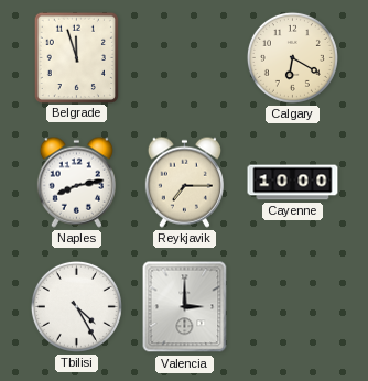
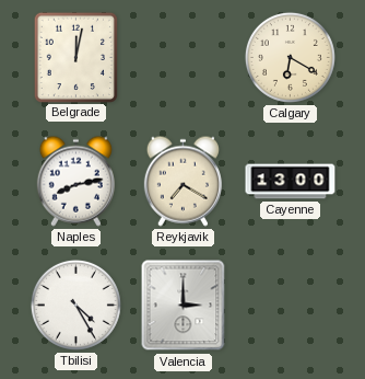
Belgrade: 11:57 -> 12:02
Reykjavik: 7:15 -> 7:20
Cayenne: 10:00 -> 13:00
